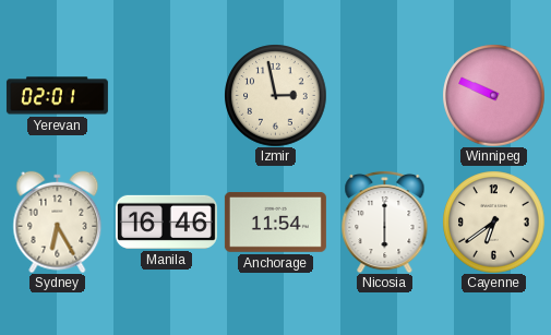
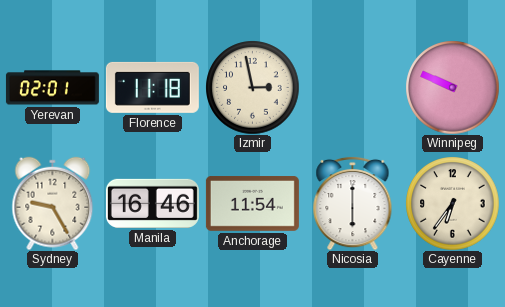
Florence: none -> 11:18
Sydney: 6:25 -> 9:25
Cayenne: 6:39 -> 6:36
